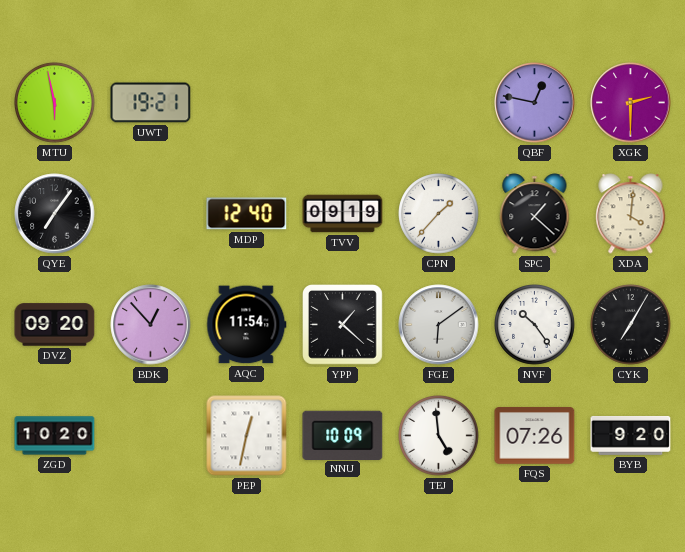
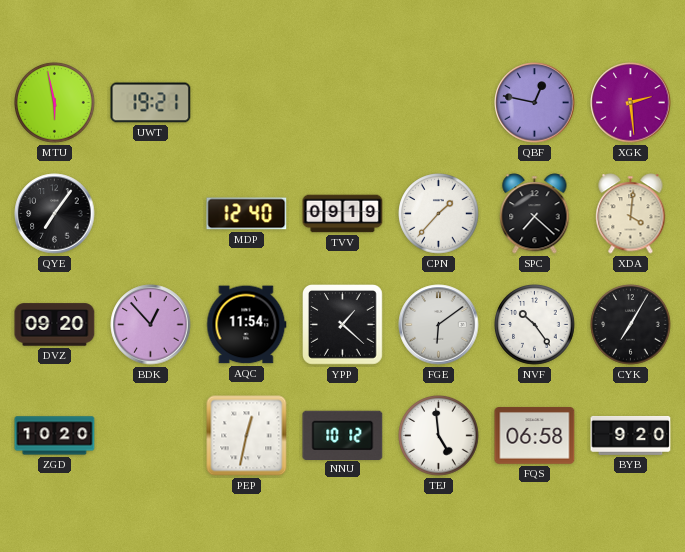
XGK: 2:30 -> 2:29
SPC: 1:22 -> 7:22
NNU: 10:09 -> 10:12
FQS: 07:26 -> 06:58
